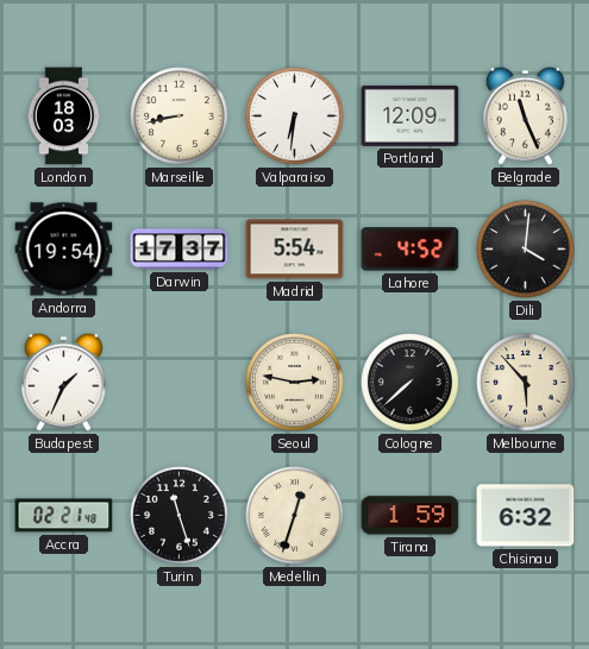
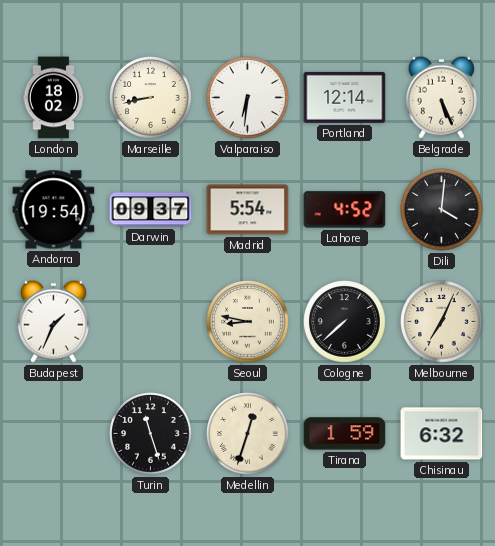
London: 18:03 -> 18:02
Portland: 12:09 -> 12:14
Belgrade: 11:26 -> 5:26
Darwin: 17:37 -> 09:37
Seoul: 2:47 -> 8:47
Melbourne: 5:53 -> 7:04
Accra: 02:21 -> none
